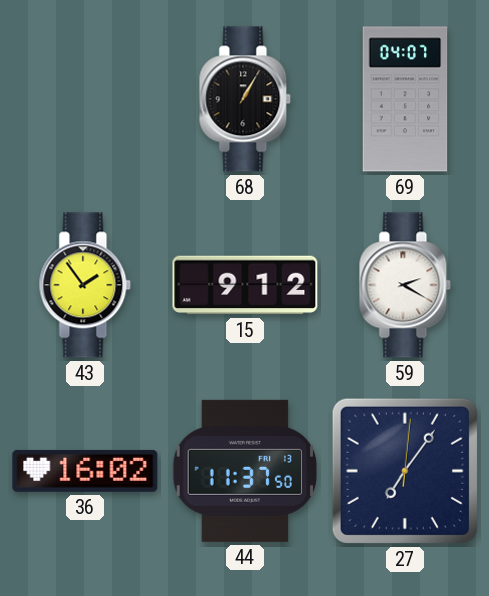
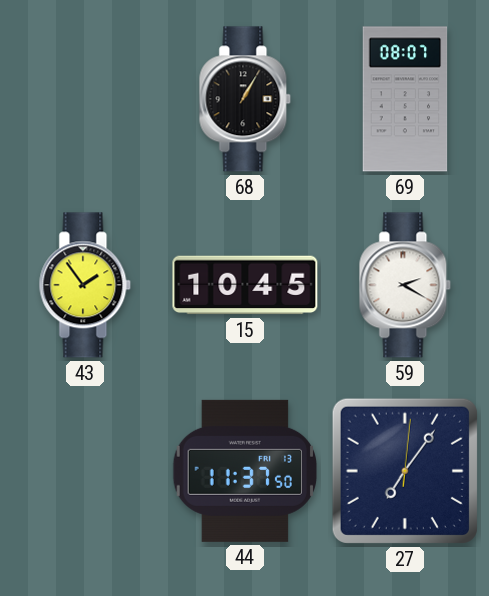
69: 04:07 -> 08:07
15: 9:12 -> 10:45
36: 16:02 -> none
